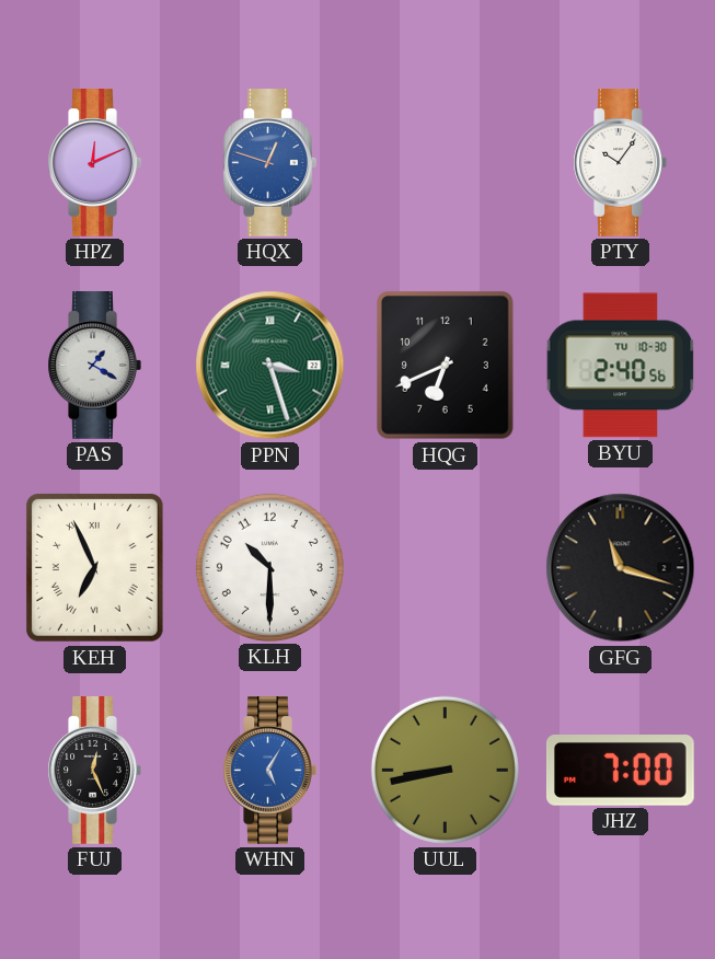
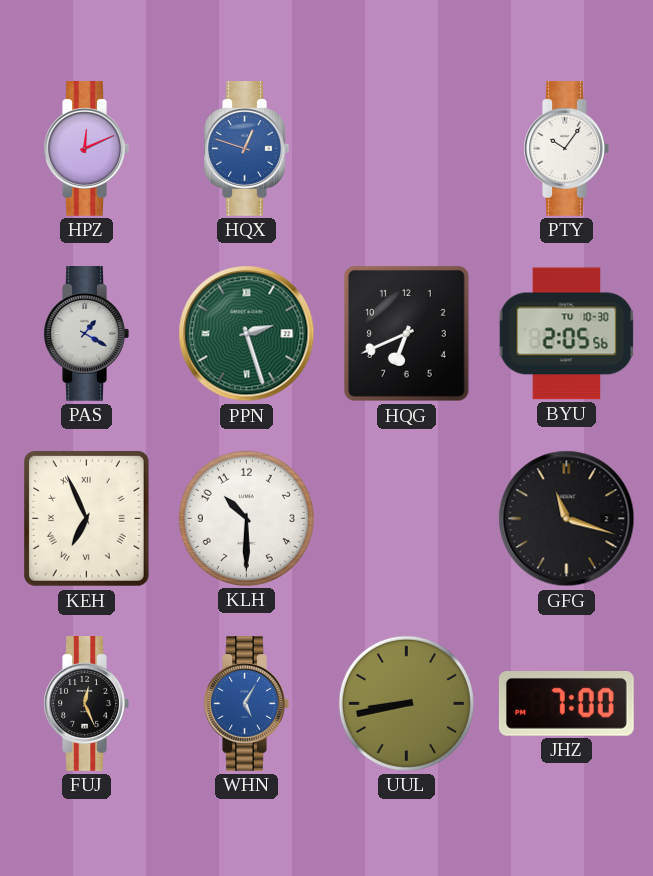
PPN: 3:27 -> 2:27
BYU: 2:40 -> 2:05
